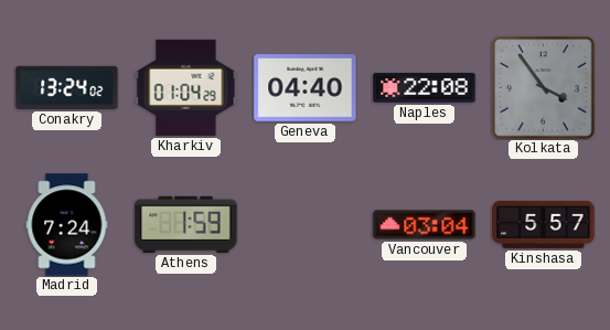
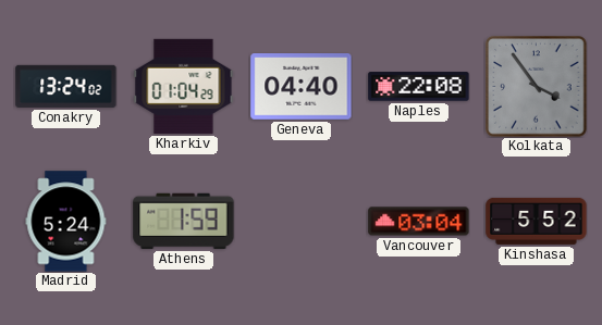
Madrid: 7:24 -> 5:24
Kinshasa: 5:57 -> 5:52
